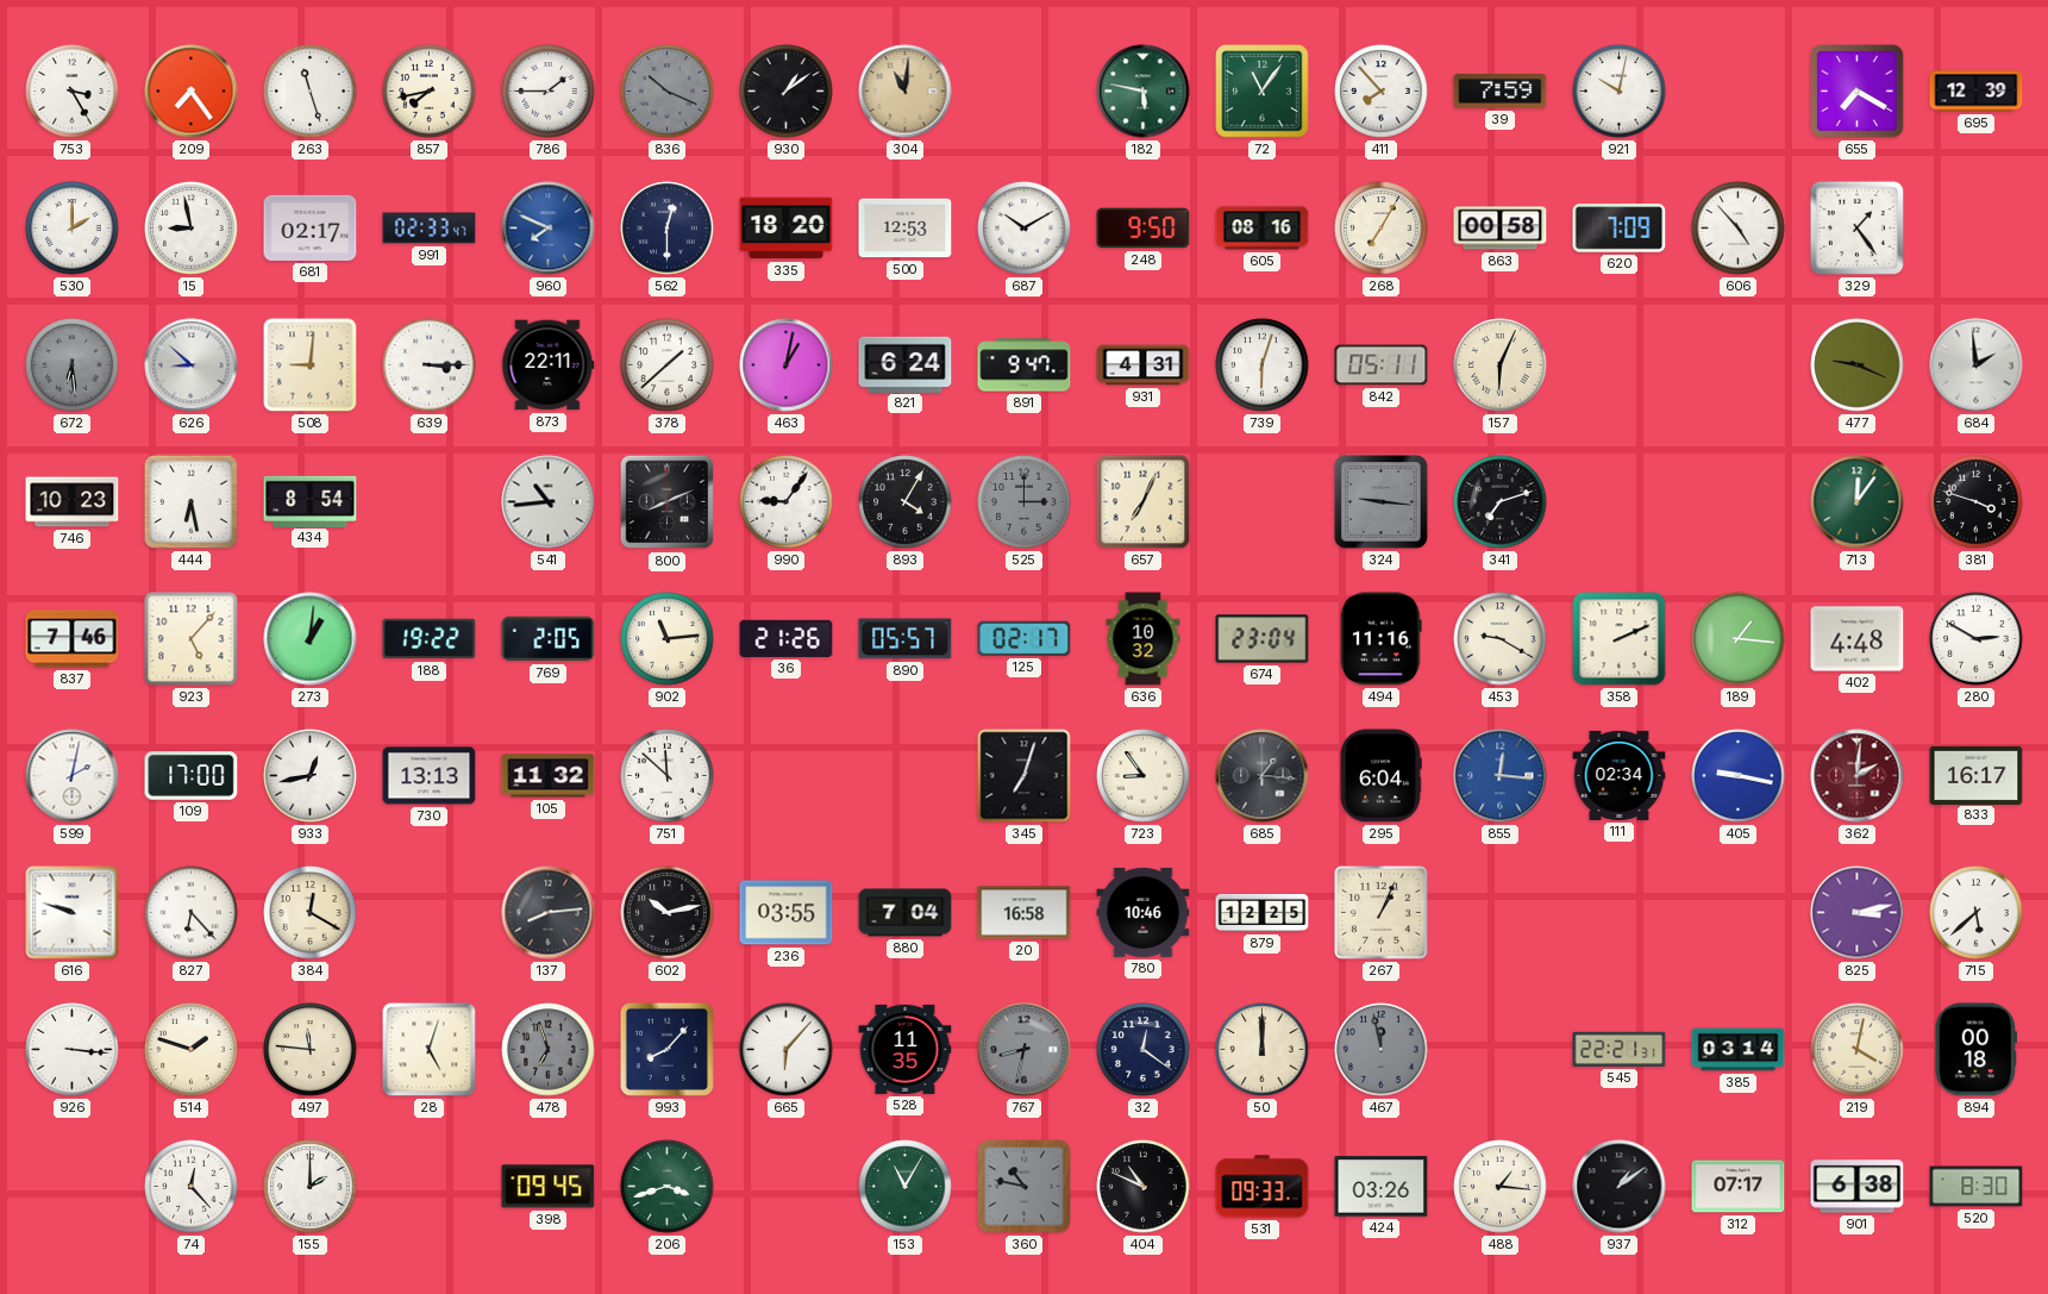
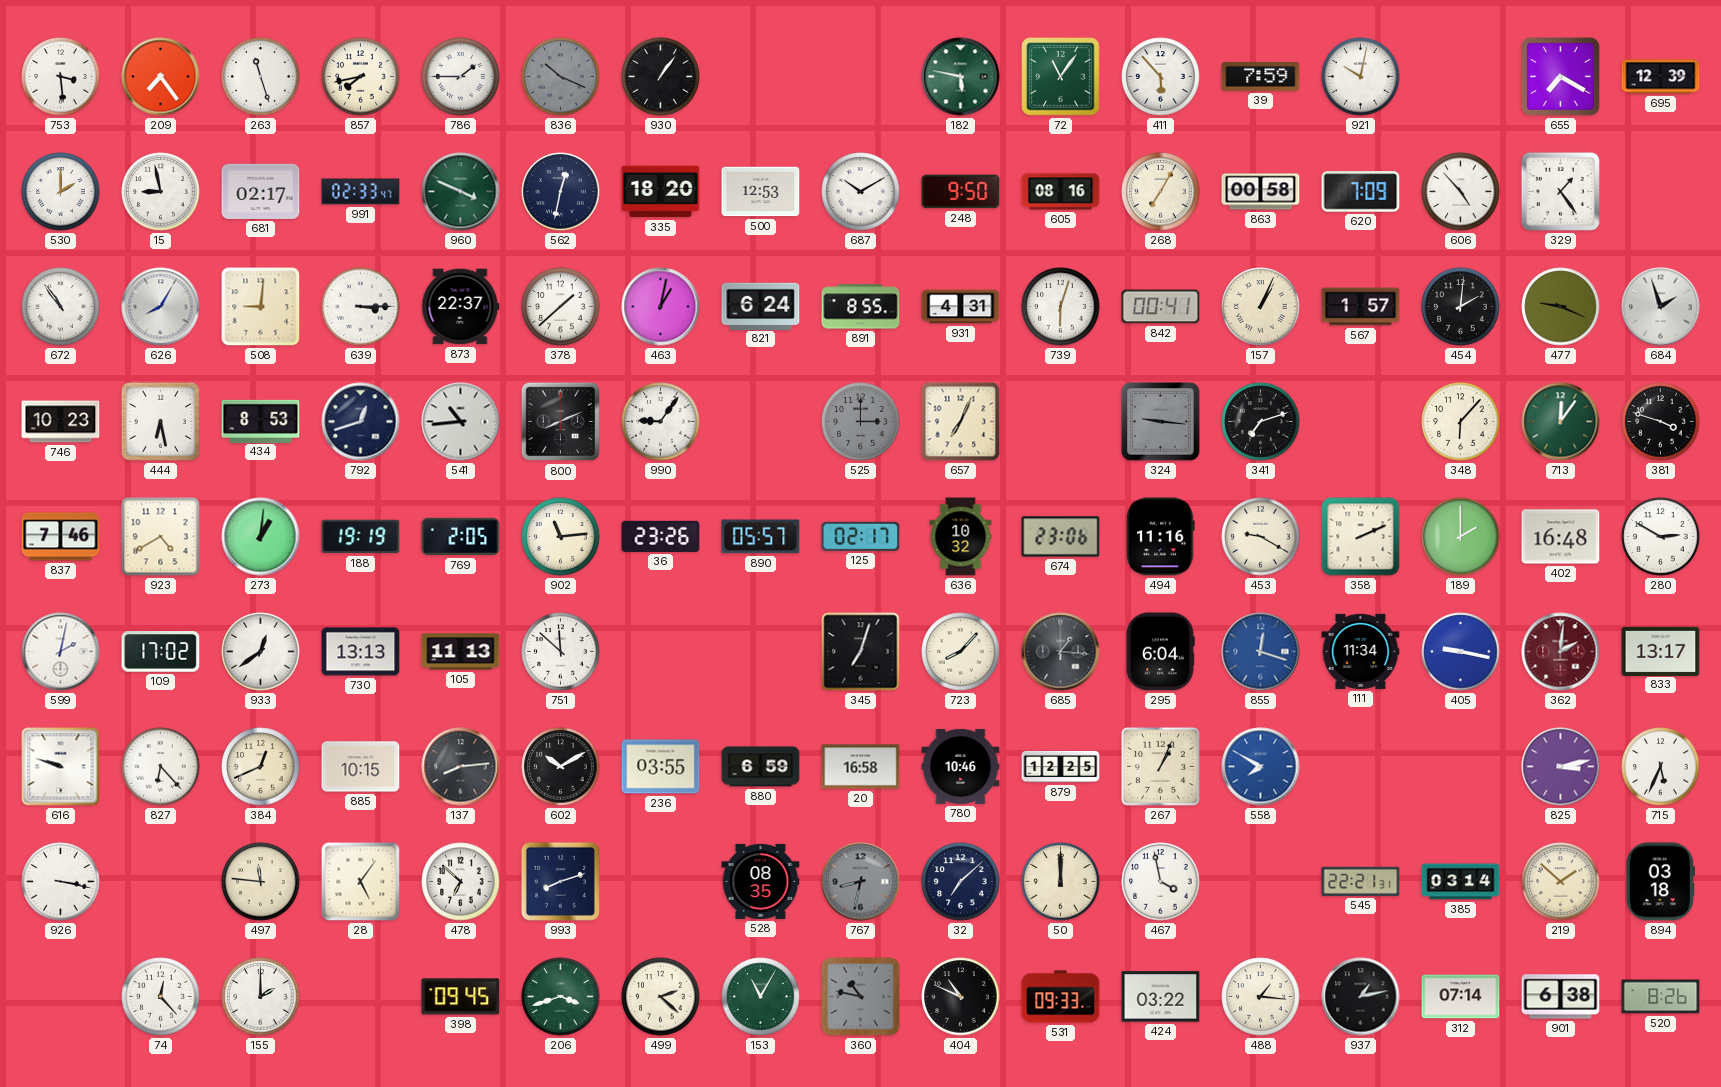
753: 3:25 -> 3:29
930: 1:09 -> 1:06
304: 11:01 -> none
411: 7:53 -> 5:53
960: 7:49 -> 3:49
960 dial: blue -> green
562: 12:30 -> 12:32
672: 6:29 -> 10:54
672 dial: grey -> white
626: 8:52 -> 8:05
873: 22:11 -> 22:37
891: 9:47 -> 8:55
842: 05:11 -> 00:41
157: 6:04 -> 1:04
567: none -> 1:57
454: none -> 2:01
684: 1:59 -> 1:57
434: 8:54 -> 8:53
792: none -> 12:42
893: 4:05 -> none
348: none -> 6:07
923: 5:07 -> 4:40
188: 19:22 -> 19:19
36: 21:26 -> 23:26
674: 23:04 -> 23:06
189: 1:16 -> 2:00
402: 4:48 -> 16:48
109: 17:00 -> 17:02
933: 12:43 -> 12:39
105: 11:32 -> 11:13
723: 8:54 -> 8:07
855: 12:16 -> 12:18
111: 02:34 -> 11:34
833: 16:17 -> 13:17
384: 12:20 -> 12:41
885: none -> 10:15
602: 10:13 -> 10:10
880: 7:04 -> 6:59
558: none -> 7:50
715: 5:38 -> 5:34
926: 3:16 -> 3:17
514: 1:48 -> none
28: 5:03 -> 5:06
478: 6:57 -> 6:52
478 dial: grey -> white
993: 8:07 -> 8:12
665: 6:07 -> none
528: 11:35 -> 08:35
32: 12:21 -> 7:08
467: 11:58 -> 3:58
467 dial: grey -> white
219: 4:02 -> 1:52
894: 00:18 -> 03:18
499: none -> 2:22
424: 03:26 -> 03:22
937: 1:09 -> 1:13
312: 07:17 -> 07:14
520: 8:30 -> 8:26
